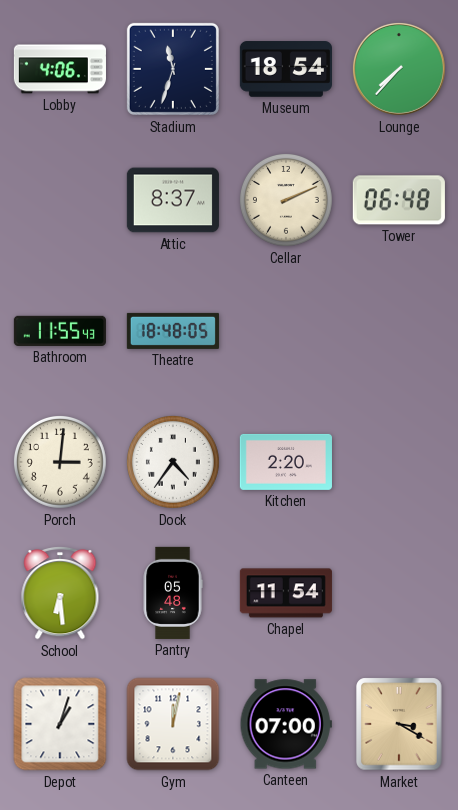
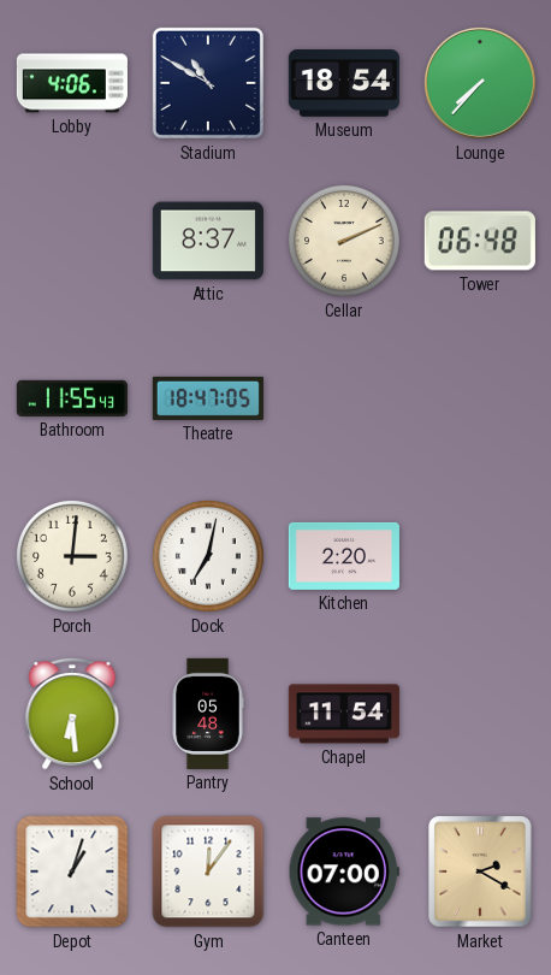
Stadium: 11:33 -> 10:50
Theatre: 18:48 -> 18:47
Dock: 4:36 -> 7:02
Gym: 12:02 -> 12:06
Market: 3:20 -> 2:20
